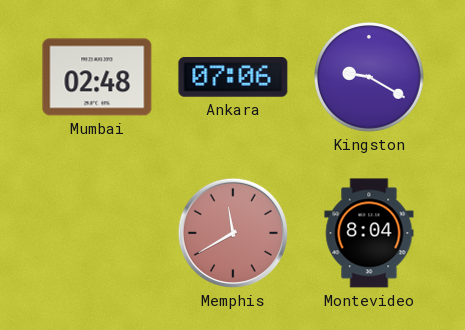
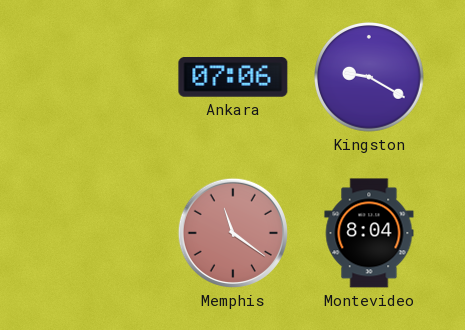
Mumbai: 02:48 -> none
Memphis: 11:40 -> 11:21
